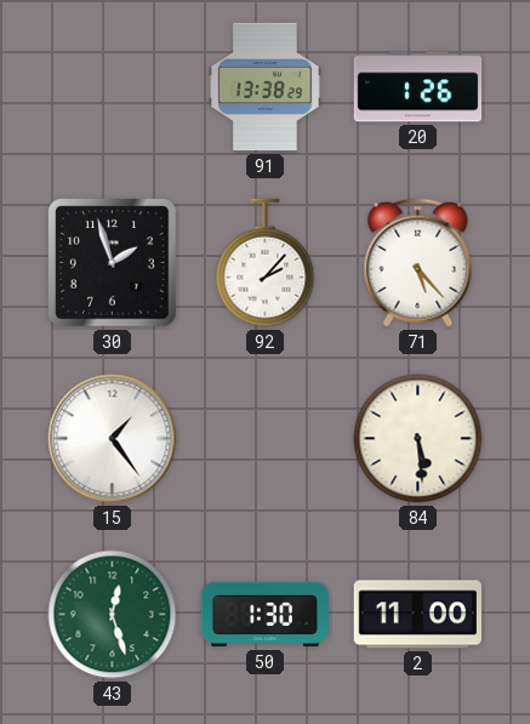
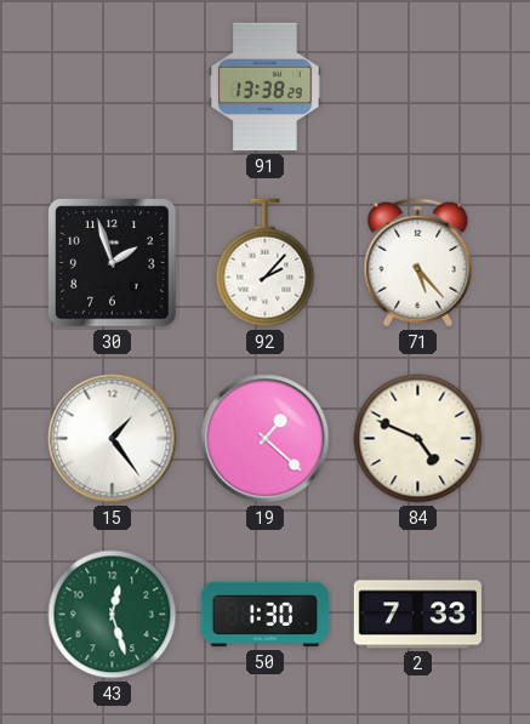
20: 1:26 -> none
19: none -> 1:22
84: 5:29 -> 4:49
2: 11:00 -> 7:33
